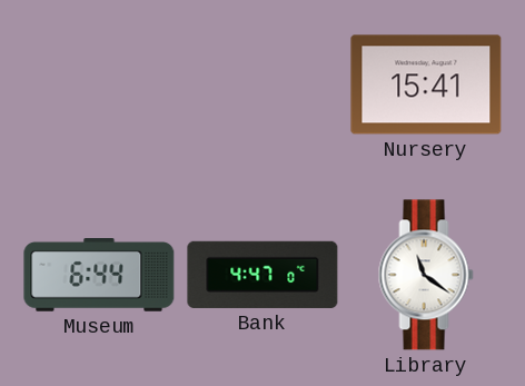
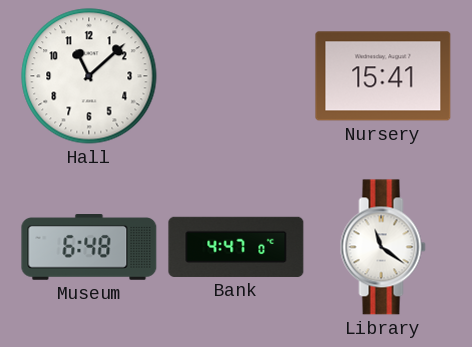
Hall: none -> 11:08
Museum: 6:44 -> 6:48
